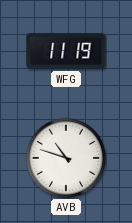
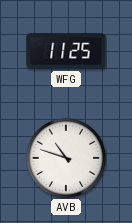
WFG: 11:19 -> 11:25
